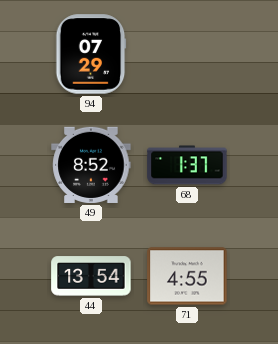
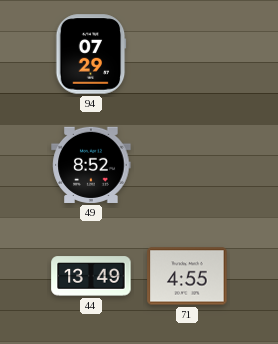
68: 1:37 -> none
44: 13:54 -> 13:49
